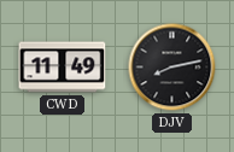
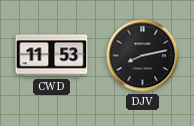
CWD: 11:49 -> 11:53
